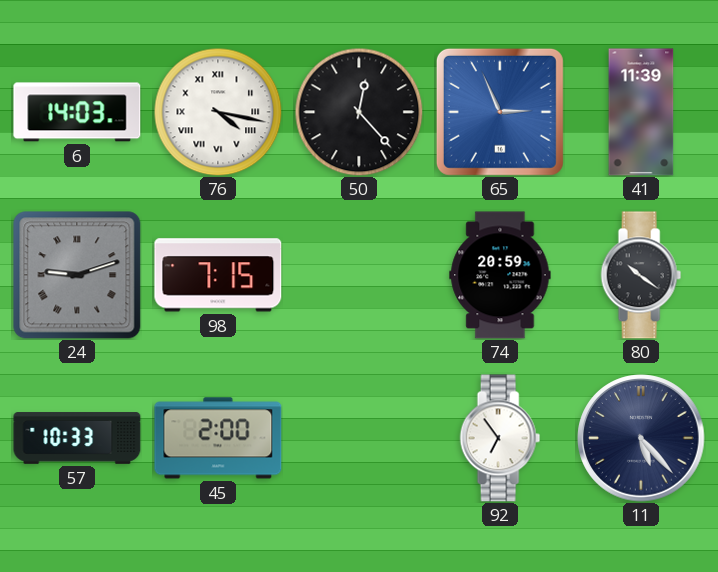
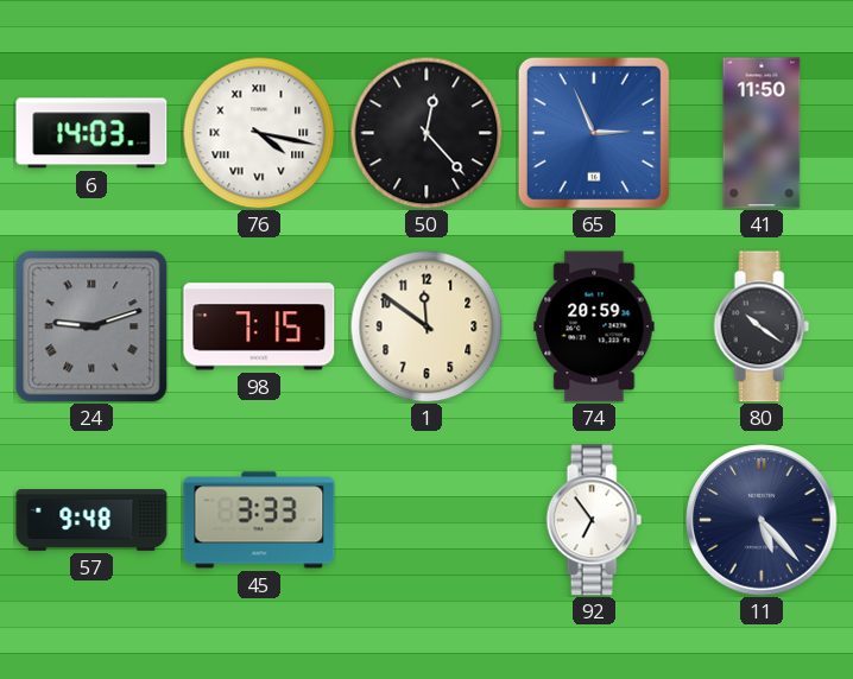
41: 11:39 -> 11:50
1: none -> 11:51
57: 10:33 -> 9:48
45: 2:00 -> 3:33
